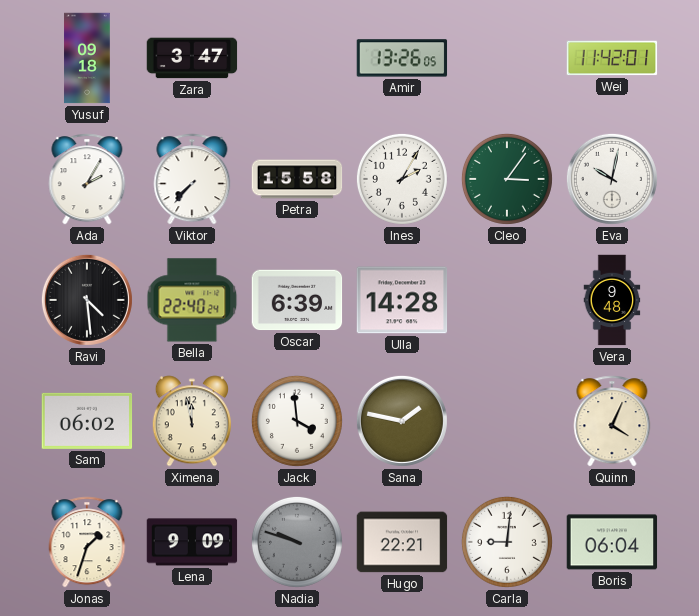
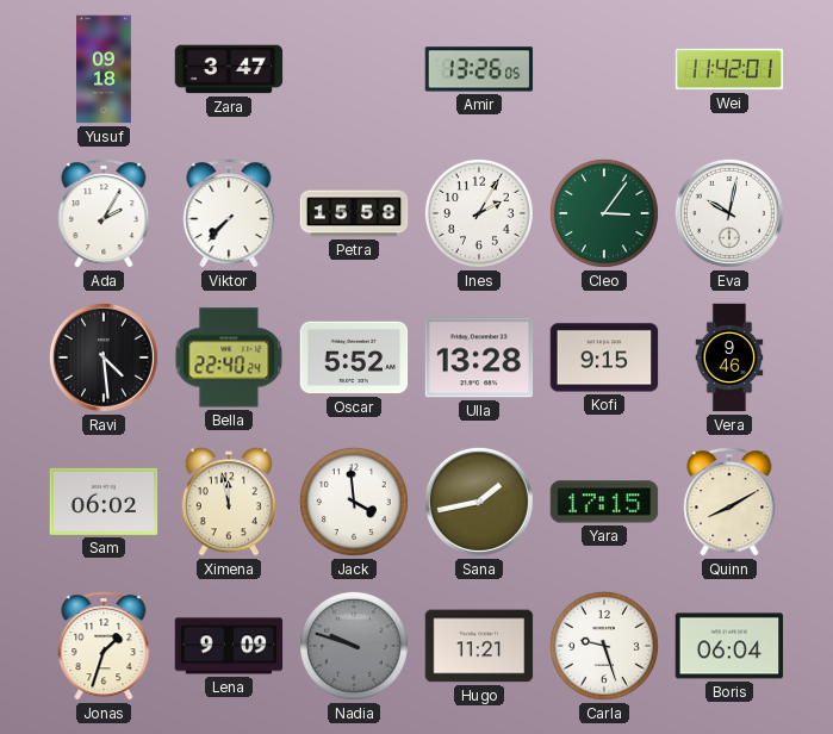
Oscar: 6:39 -> 5:52
Ulla: 14:28 -> 13:28
Kofi: none -> 9:15
Vera: 9:48 -> 9:46
Sana: 1:47 -> 1:43
Yara: none -> 17:15
Quinn: 4:04 -> 8:10
Hugo: 22:21 -> 11:21
Carla: 9:01 -> 9:27
